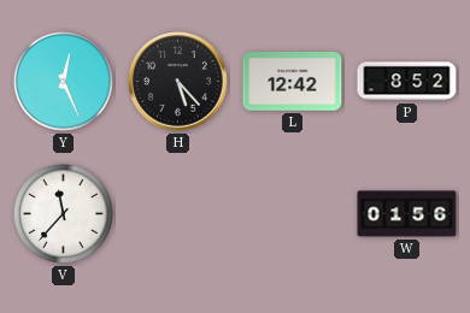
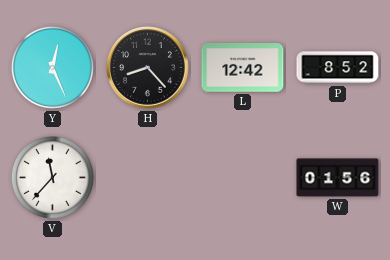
H: 5:23 -> 8:23
